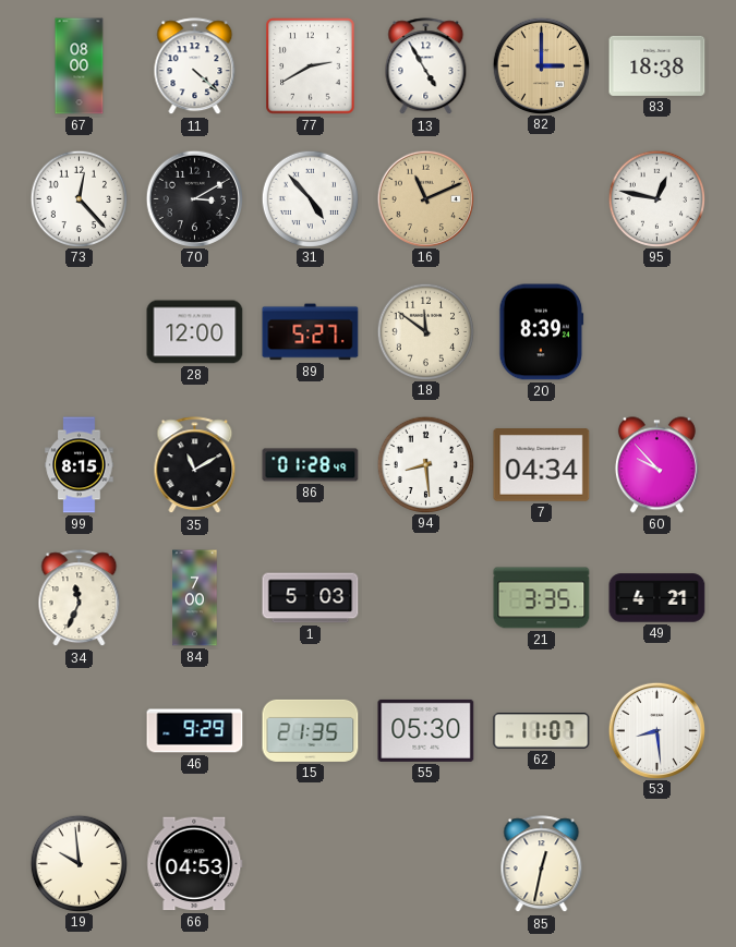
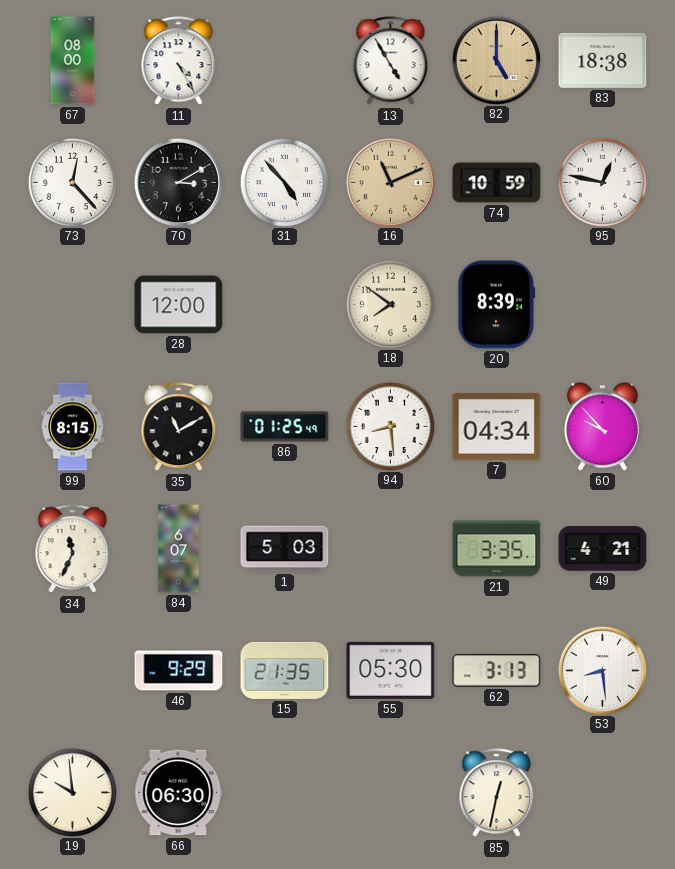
11: 4:22 -> 4:25
77: 2:40 -> none
82: 3:00 -> 5:00
74: none -> 10:59
89: 5:27 -> none
18: 11:51 -> 7:51
86: 01:28 -> 01:25
84: 7:00 -> 6:07
62: 11:07 -> 3:13
66: 04:53 -> 06:30
